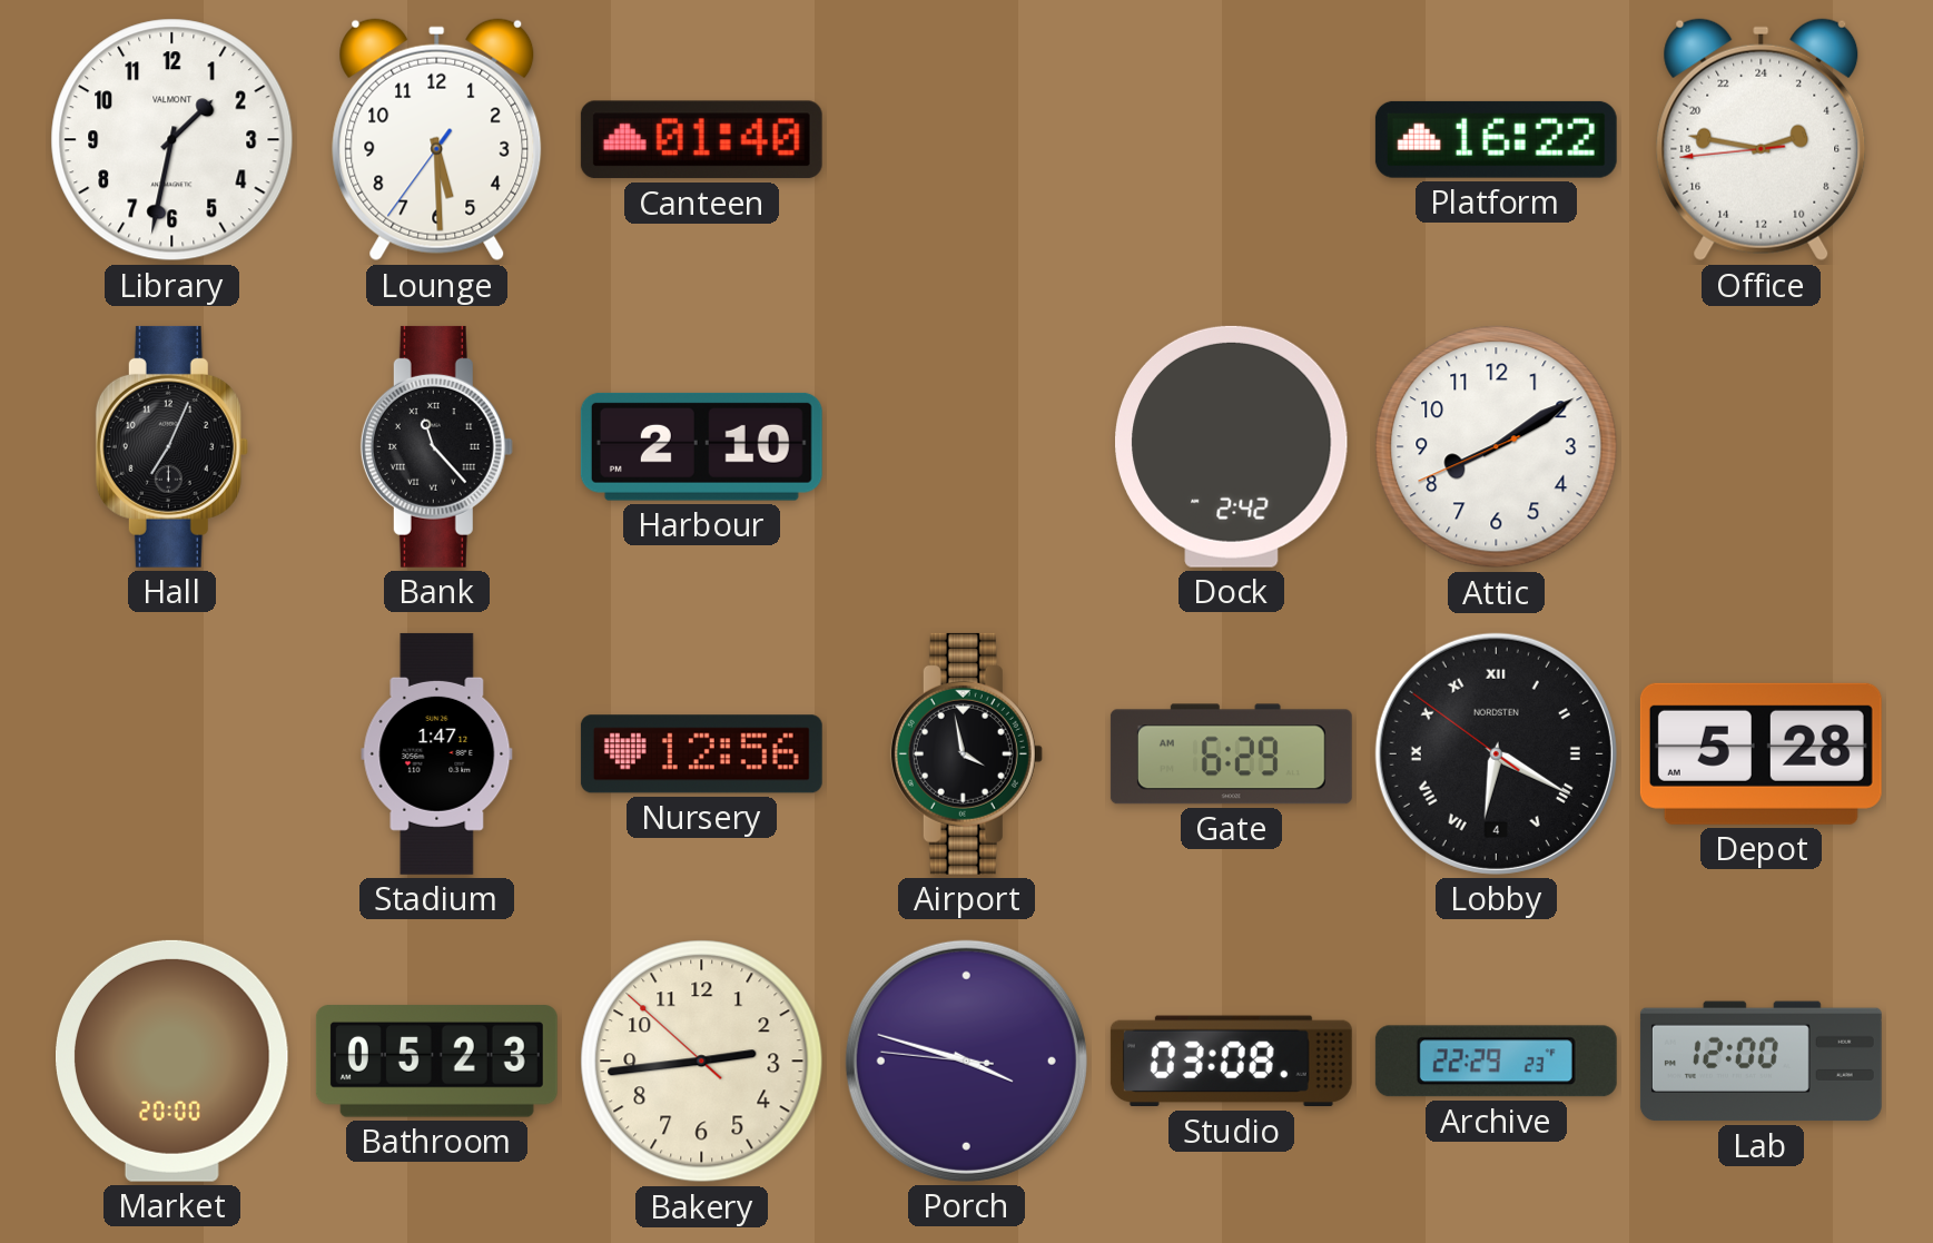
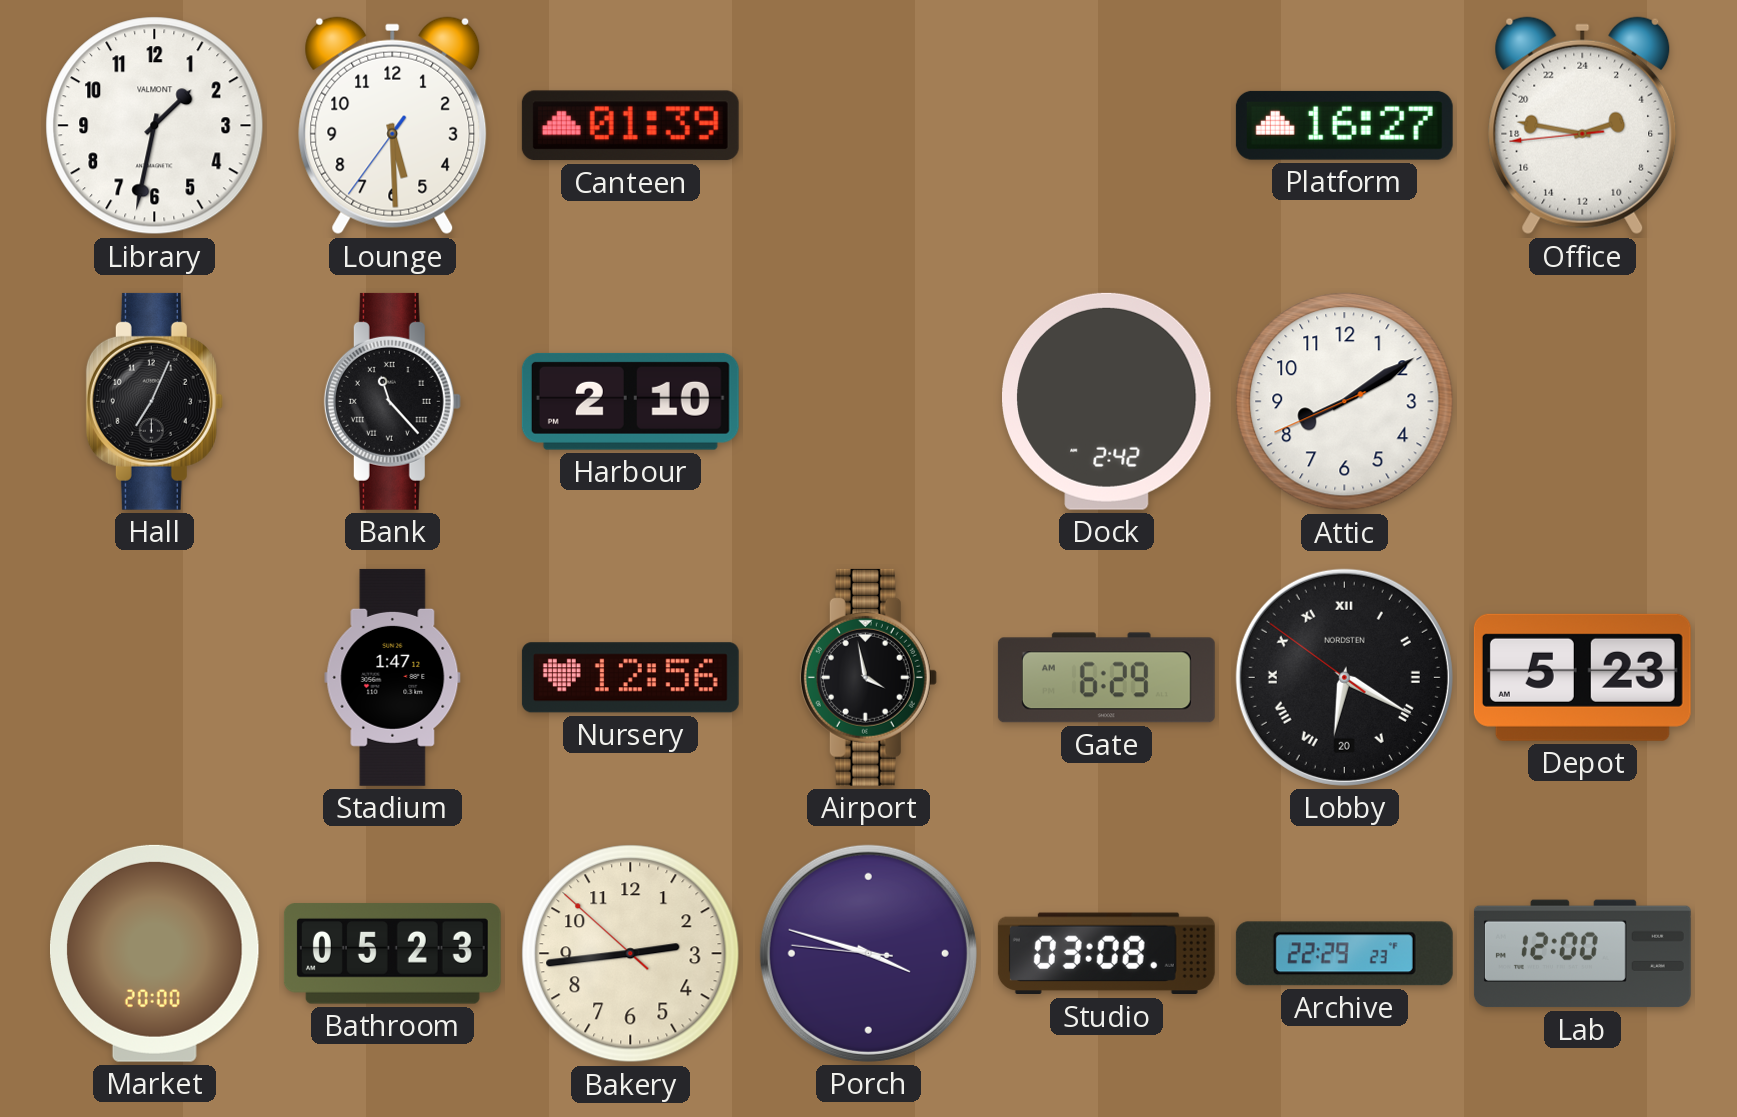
Canteen: 01:40 -> 01:39
Platform: 16:22 -> 16:27
Lobby date: 4 -> 20
Depot: 5:28 -> 5:23
